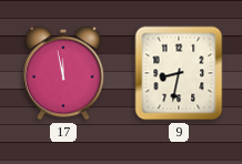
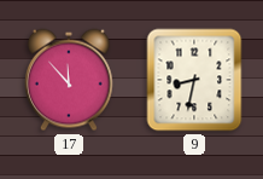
17: 11:58 -> 11:53
